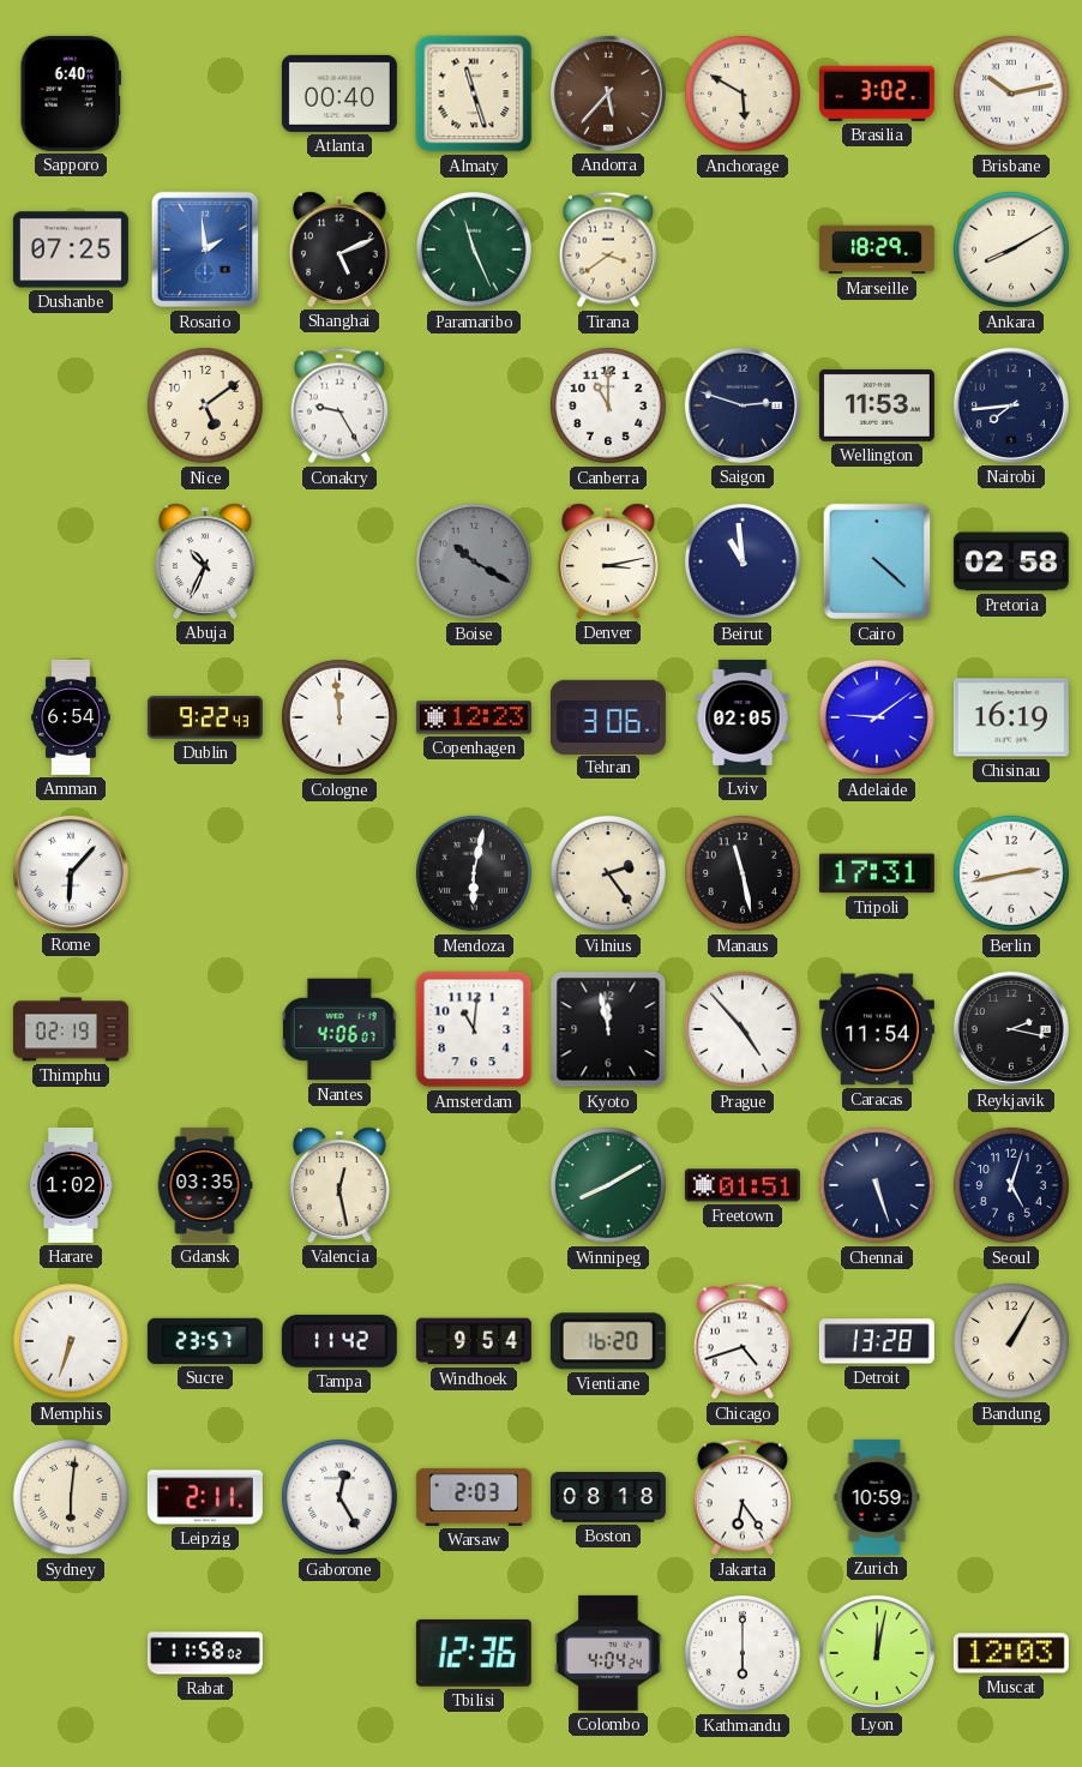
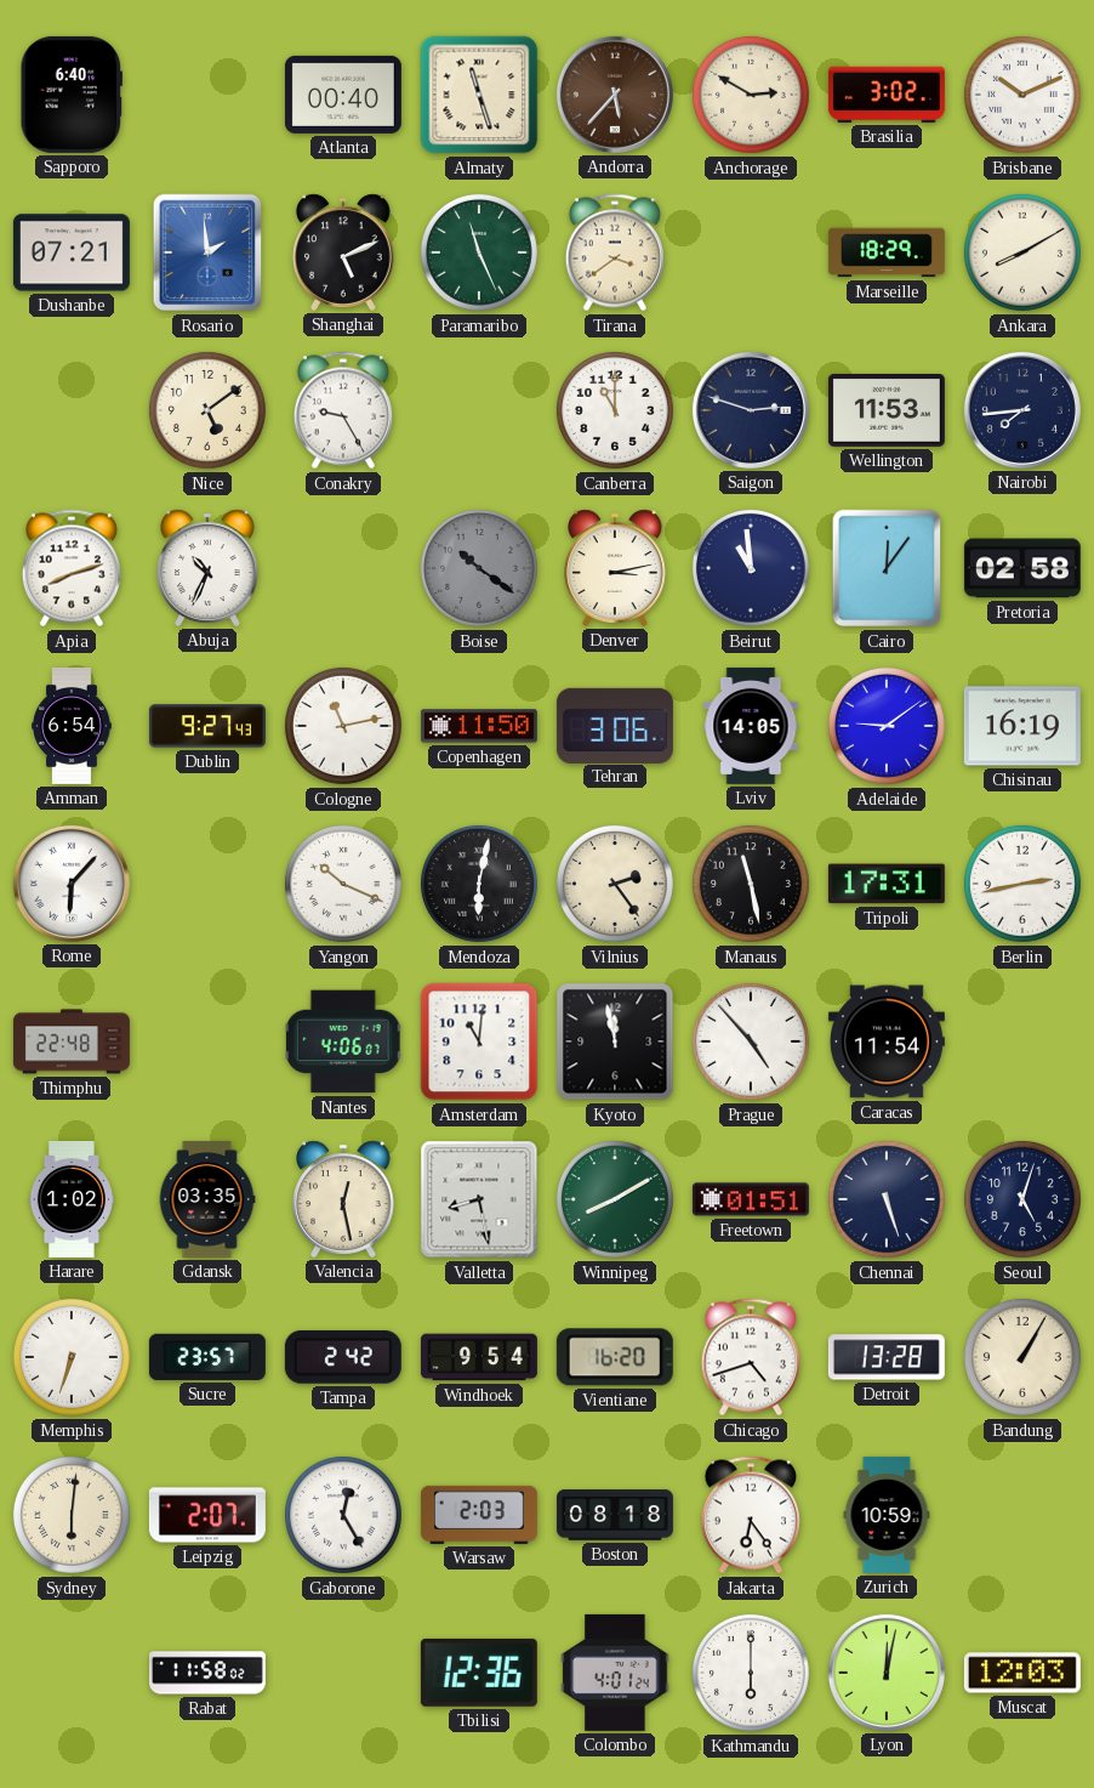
Anchorage: 5:50 -> 2:50
Brisbane: 10:13 -> 10:11
Dushanbe: 07:25 -> 07:21
Apia: none -> 8:12
Boise: 10:20 -> 10:21
Cairo: 4:22 -> 12:06
Dublin: 9:22 -> 9:27
Cologne: 11:59 -> 11:13
Copenhagen: 12:23 -> 11:50
Lviv: 02:05 -> 14:05
Yangon: none -> 10:19
Thimphu: 02:19 -> 22:48
Reykjavik: 2:17 -> none
Valletta: none -> 8:28
Tampa: 11:42 -> 2:42
Leipzig: 2:11 -> 2:07
Colombo: 4:04 -> 4:01
